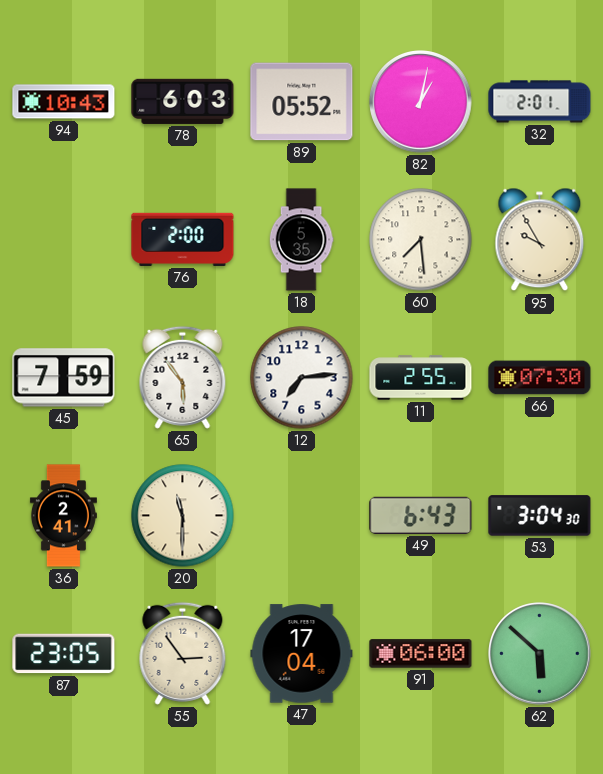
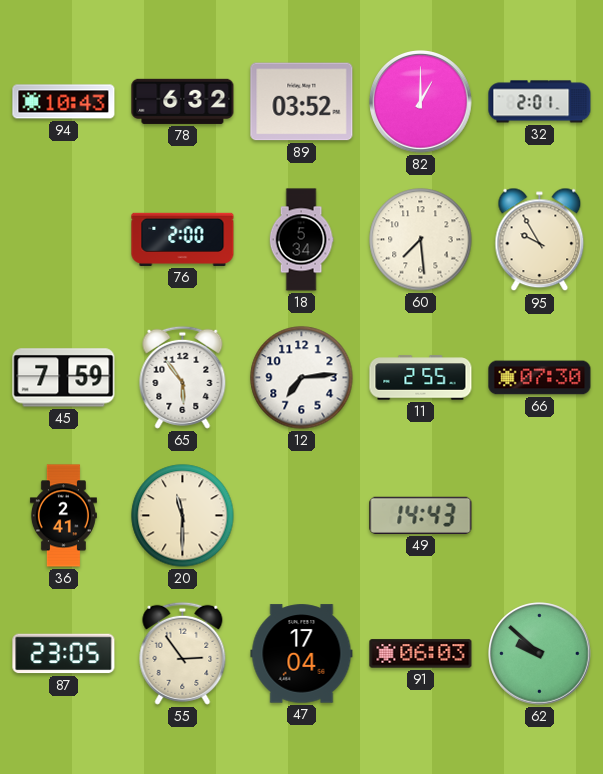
78: 6:03 -> 6:32
89: 05:52 -> 03:52
82: 1:02 -> 1:00
18: 5:35 -> 5:34
49: 6:43 -> 14:43
53: 3:04 -> none
91: 06:00 -> 06:03
62: 5:52 -> 9:52
